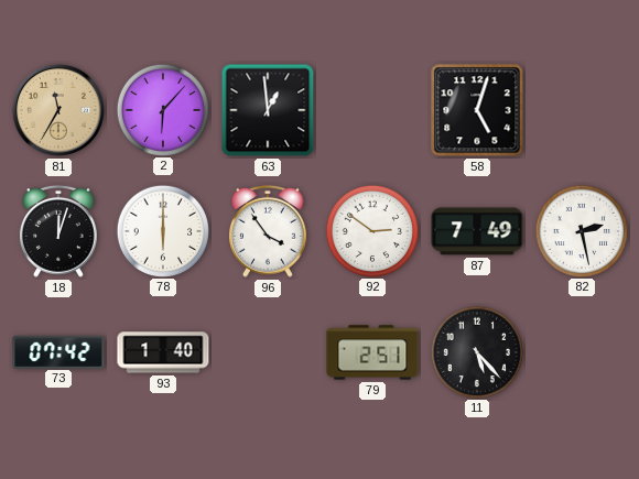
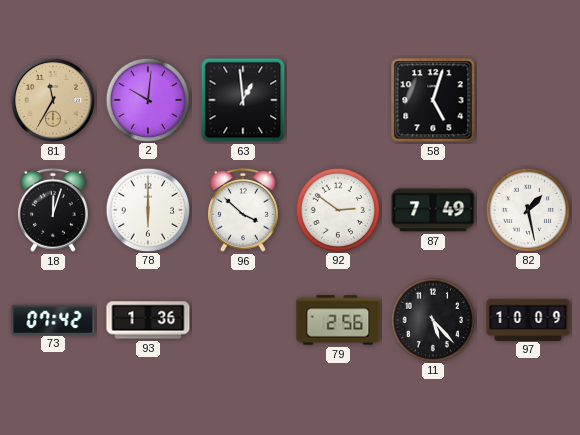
2: 6:07 -> 10:01
96: 3:54 -> 3:52
82: 2:28 -> 1:28
93: 1:40 -> 1:36
79: 2:51 -> 2:56
97: none -> 10:09
